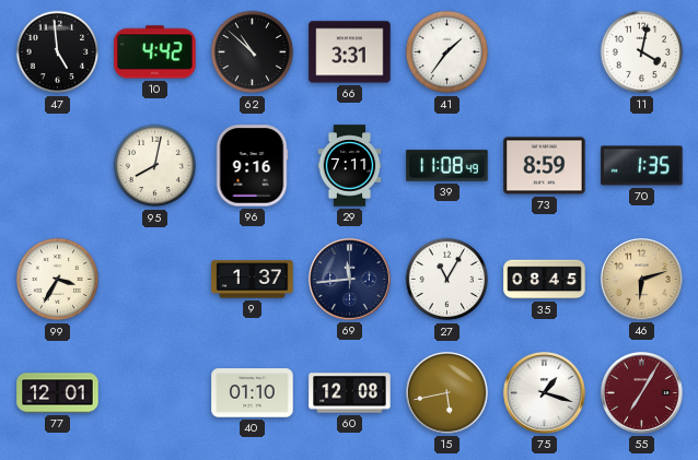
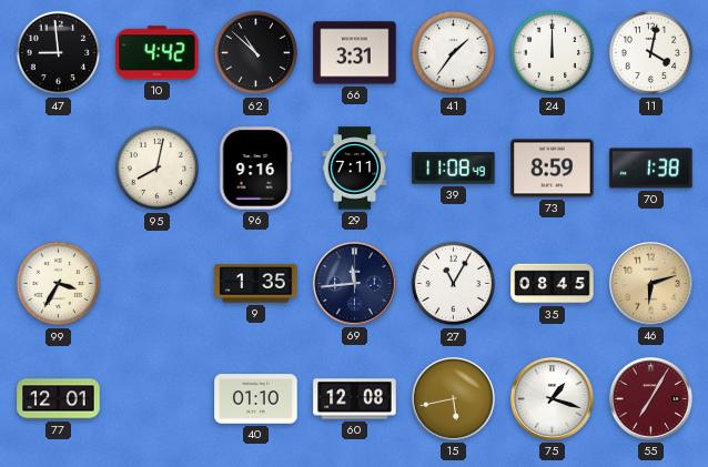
47: 4:59 -> 8:59
24: none -> 12:00
70: 1:35 -> 1:38
9: 1:37 -> 1:35
